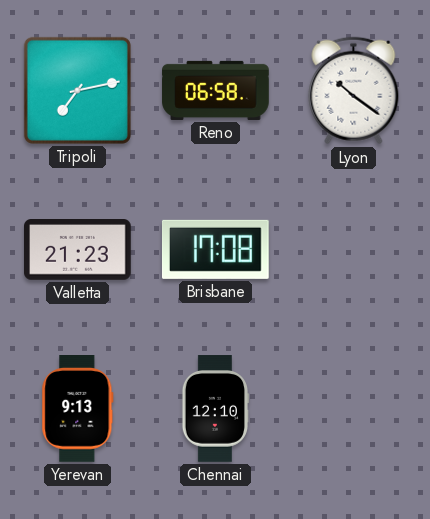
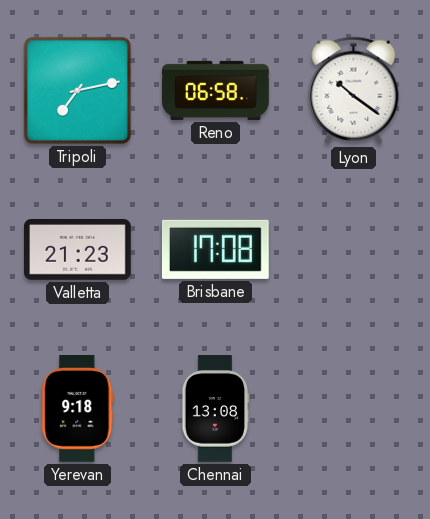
Yerevan: 9:13 -> 9:18
Chennai: 12:10 -> 13:08
